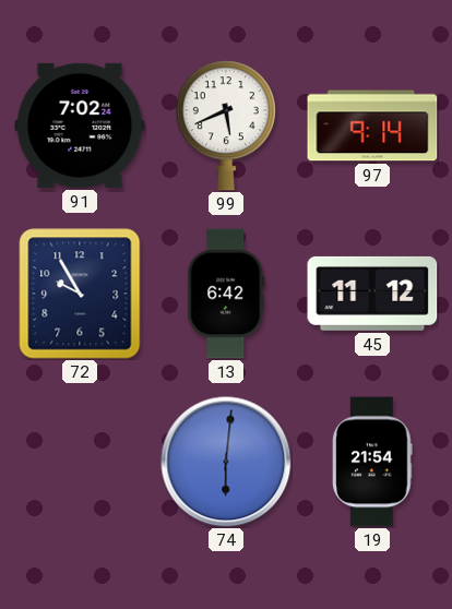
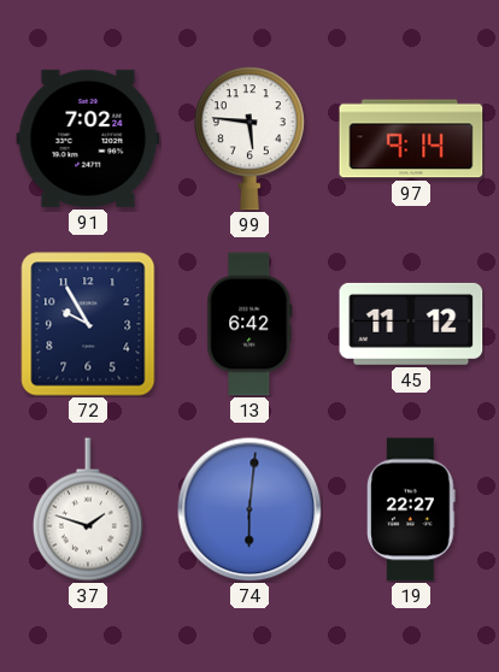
99: 5:41 -> 5:46
37: none -> 1:48
19: 21:54 -> 22:27
